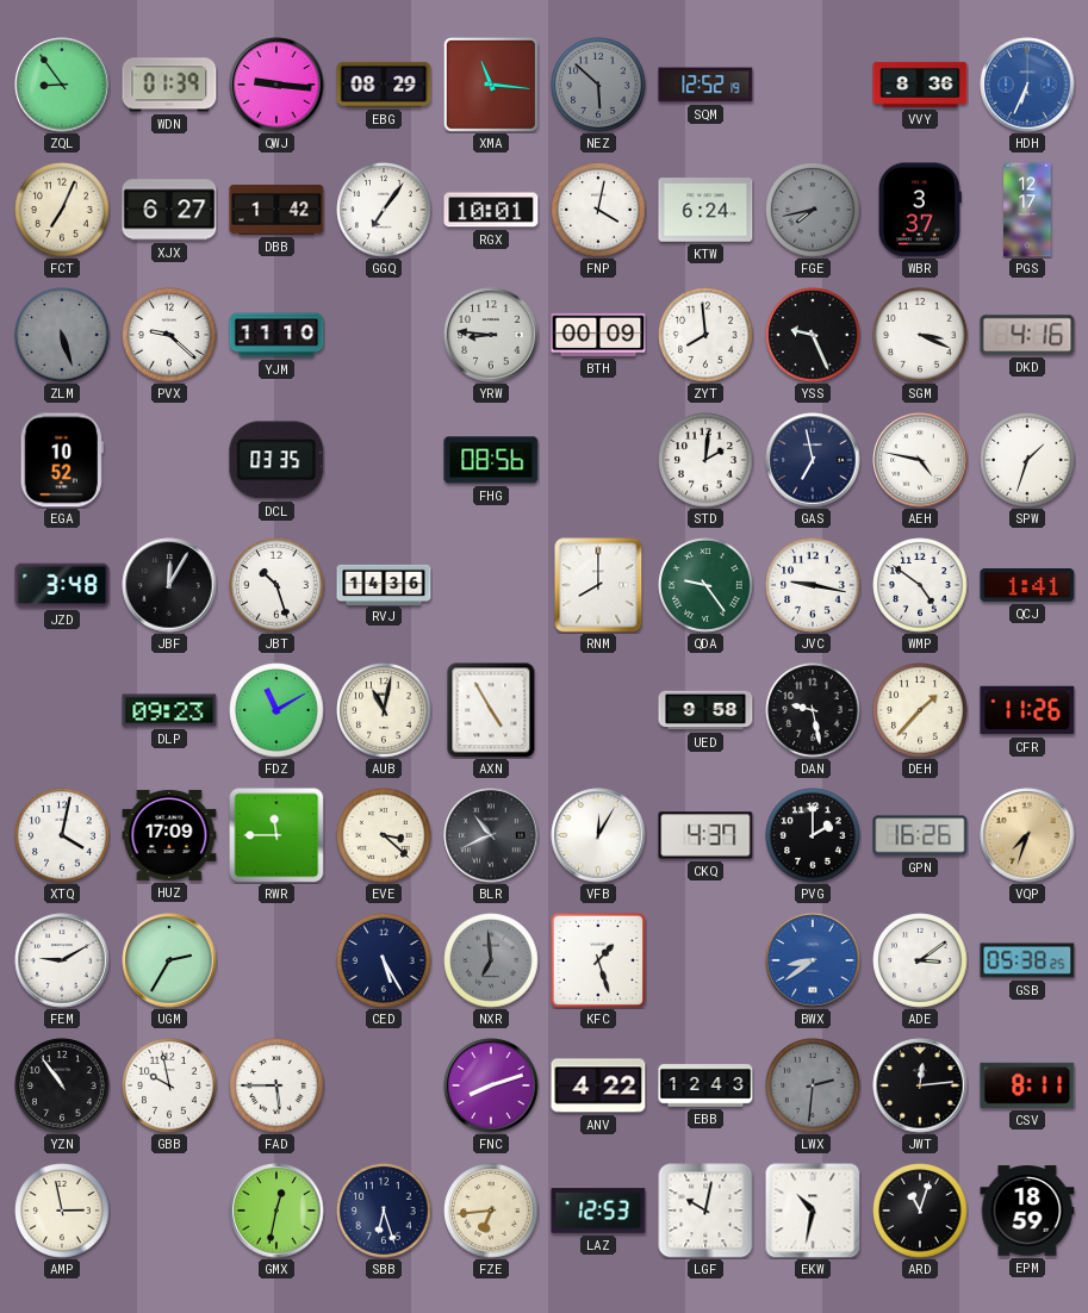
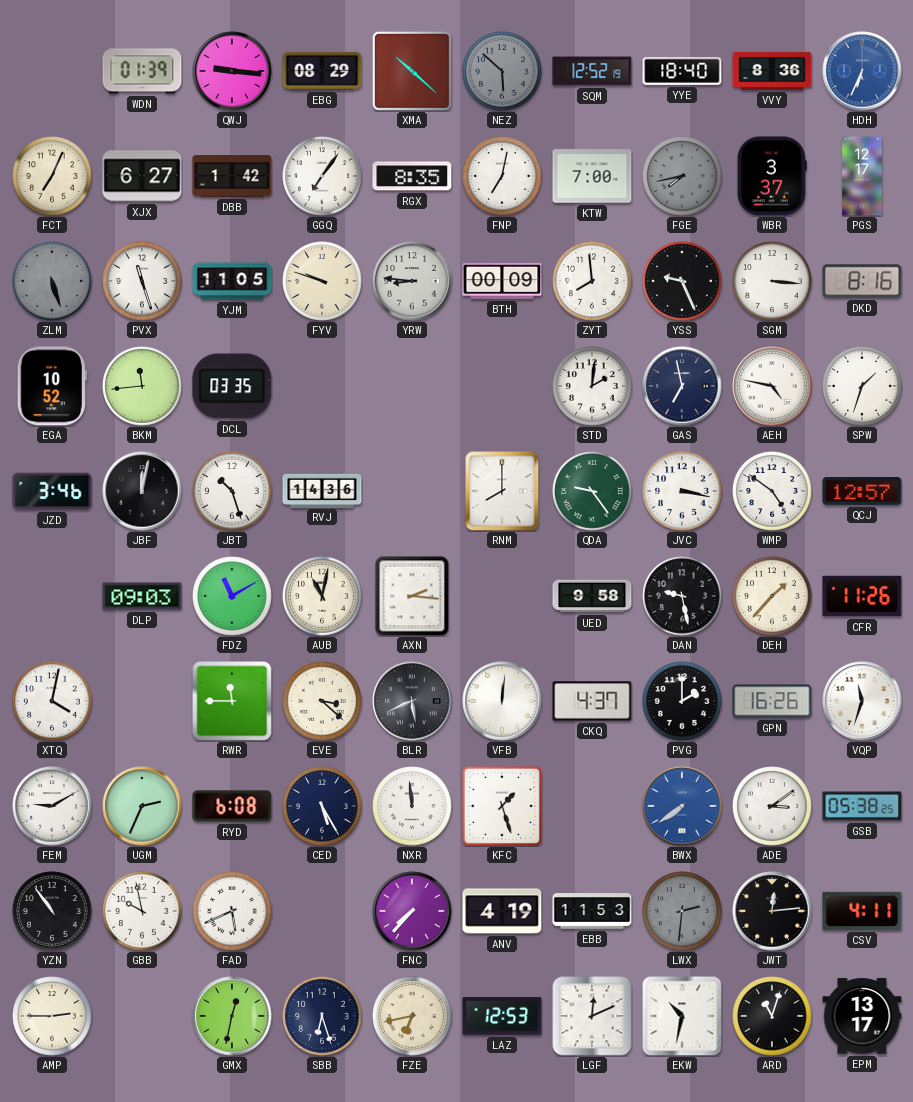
ZQL: 8:54 -> none
XMA: 11:16 -> 10:22
YYE: none -> 18:40
RGX: 10:01 -> 8:35
FNP: 4:02 -> 7:02
KTW: 6:24 -> 7:00
PVX: 9:22 -> 11:27
YJM: 11:10 -> 11:05
FYV: none -> 9:48
SGM: 3:19 -> 3:16
DKD: 4:16 -> 8:16
BKM: none -> 11:44
FHG: 08:56 -> none
JZD: 3:48 -> 3:46
JBF: 12:05 -> 12:02
JVC: 9:17 -> 3:17
QCJ: 1:41 -> 12:57
DLP: 09:23 -> 09:03
AXN: 4:55 -> 2:16
HUZ: 17:09 -> none
BLR: 10:41 -> 5:41
VFB: 12:05 -> 12:01
VQP: 7:33 -> 11:33
VQP dial: champagne -> white
UGM: 2:35 -> 2:34
RYD: none -> 6:08
NXR: 6:59 -> 11:59
NXR dial: grey -> white
BWX: 8:39 -> 7:39
FAD: 5:45 -> 5:41
FNC: 8:12 -> 7:37
ANV: 4:22 -> 4:19
EBB: 12:43 -> 11:53
CSV: 8:11 -> 4:11
AMP: 2:58 -> 2:45
FZE: 6:44 -> 6:43
LGF: 10:02 -> 12:11
EPM: 18:59 -> 13:17
